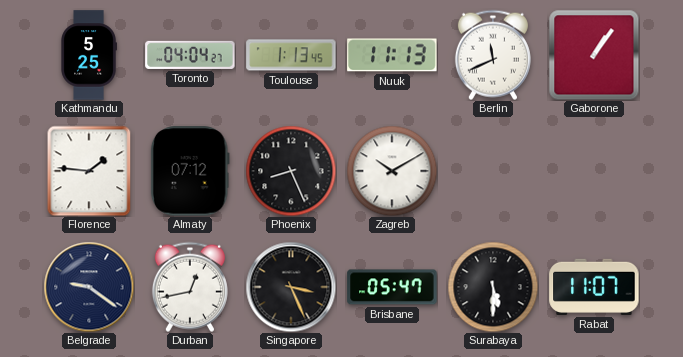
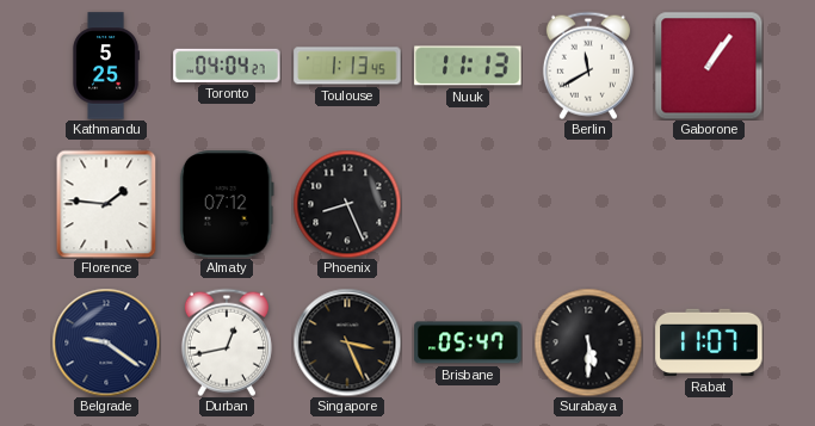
Berlin: 11:41 -> 11:40
Zagreb: 10:10 -> none
